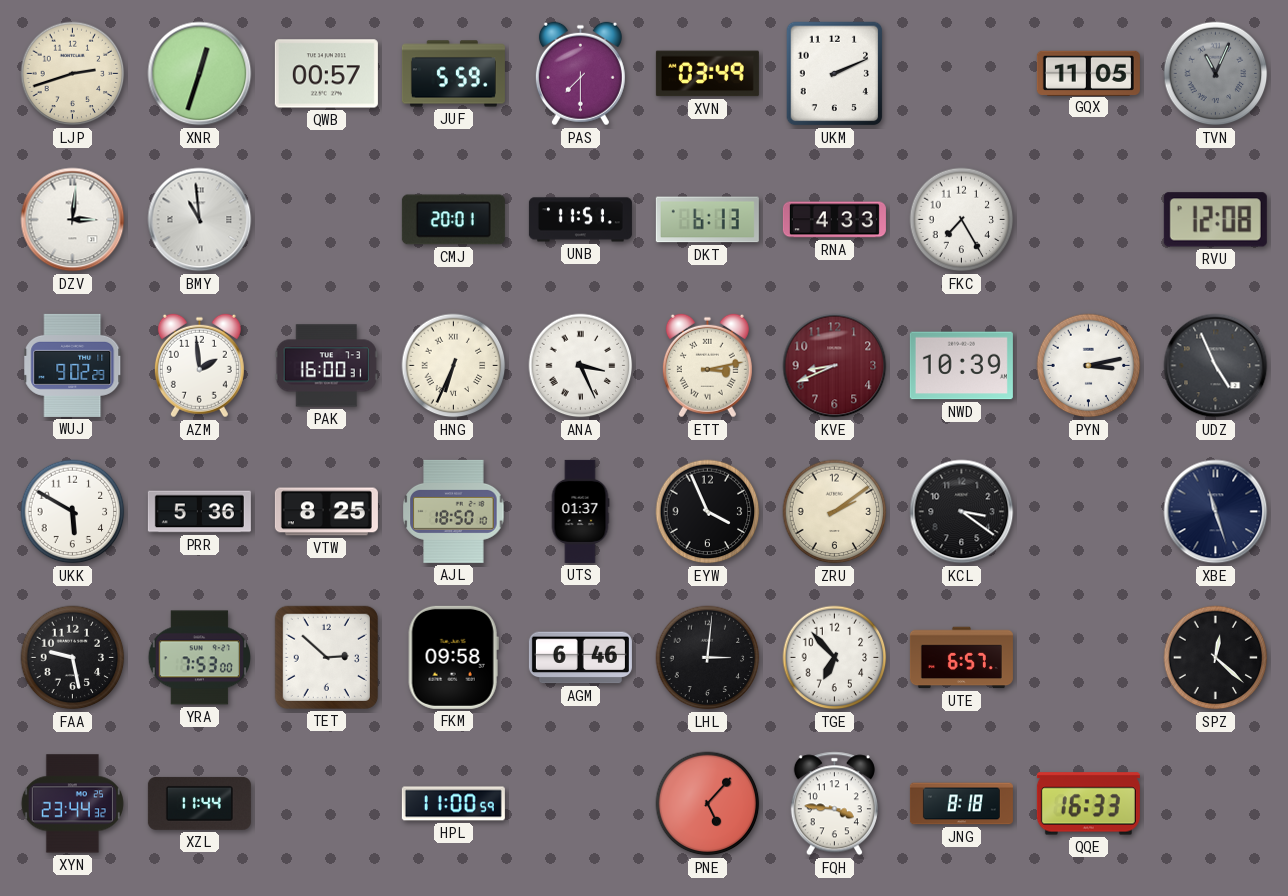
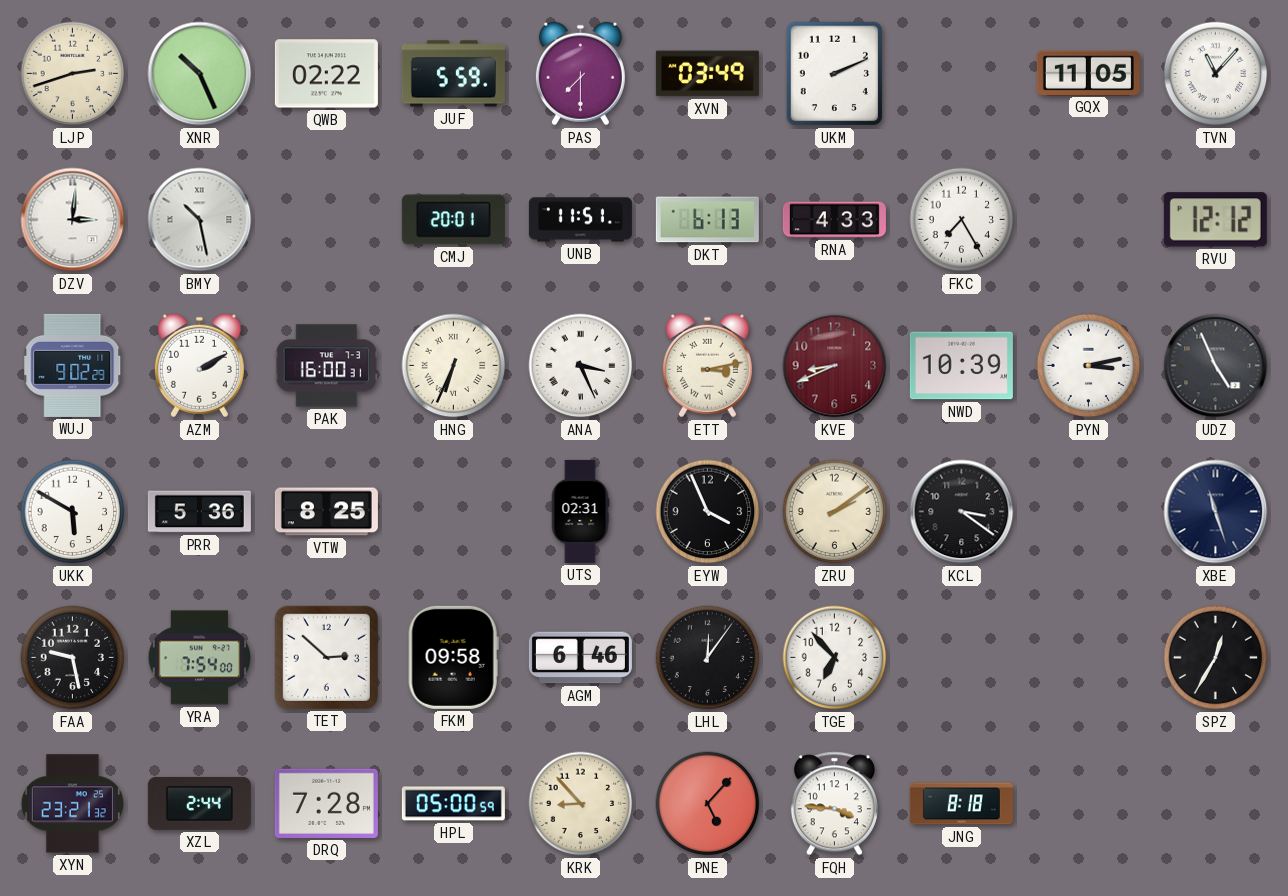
XNR: 12:33 -> 10:26
QWB: 00:57 -> 02:22
TVN: 11:04 -> 11:07
TVN dial: grey -> white
BMY: 10:59 -> 10:28
RVU: 12:08 -> 12:12
AZM: 1:59 -> 2:10
AJL: 18:50 -> none
UTS: 01:37 -> 02:31
YRA: 7:53 -> 7:54
LHL: 3:01 -> 12:06
UTE: 6:57 -> none
SPZ: 12:22 -> 12:35
XYN: 23:44 -> 23:21
XZL: 11:44 -> 2:44
DRQ: none -> 7:28
HPL: 11:00 -> 05:00
KRK: none -> 8:53
QQE: 16:33 -> none
